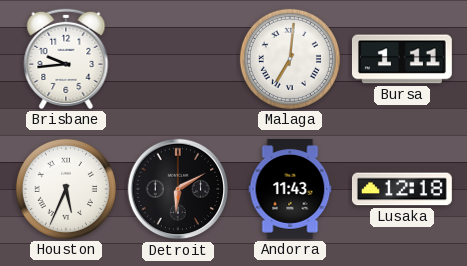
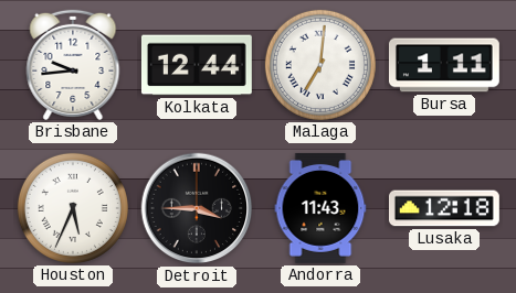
Kolkata: none -> 12:44
Detroit: 6:10 -> 3:45
